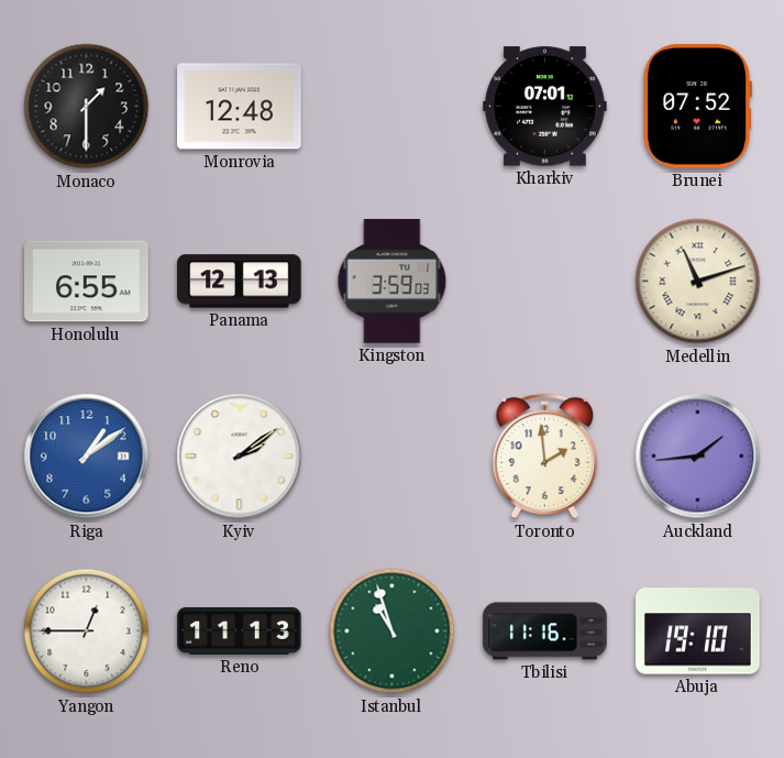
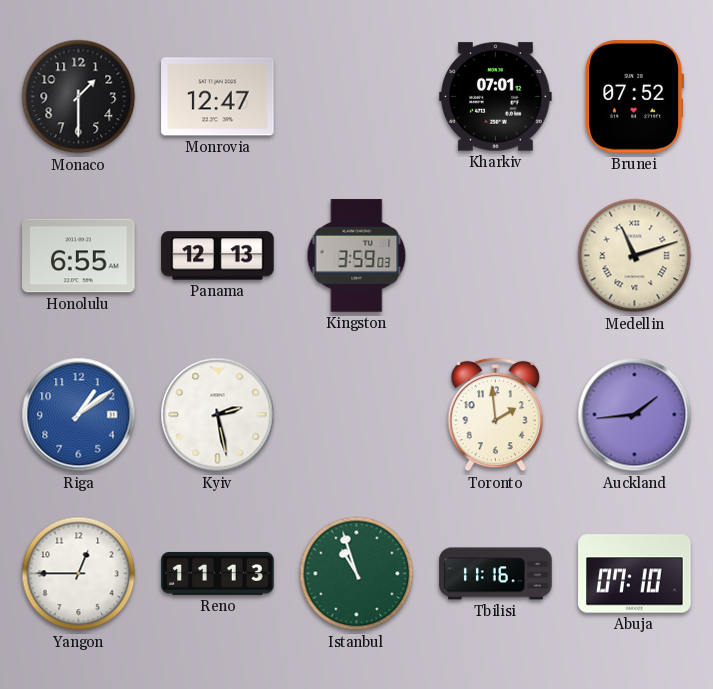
Monrovia: 12:48 -> 12:47
Kyiv: 2:09 -> 2:28
Abuja: 19:10 -> 07:10
